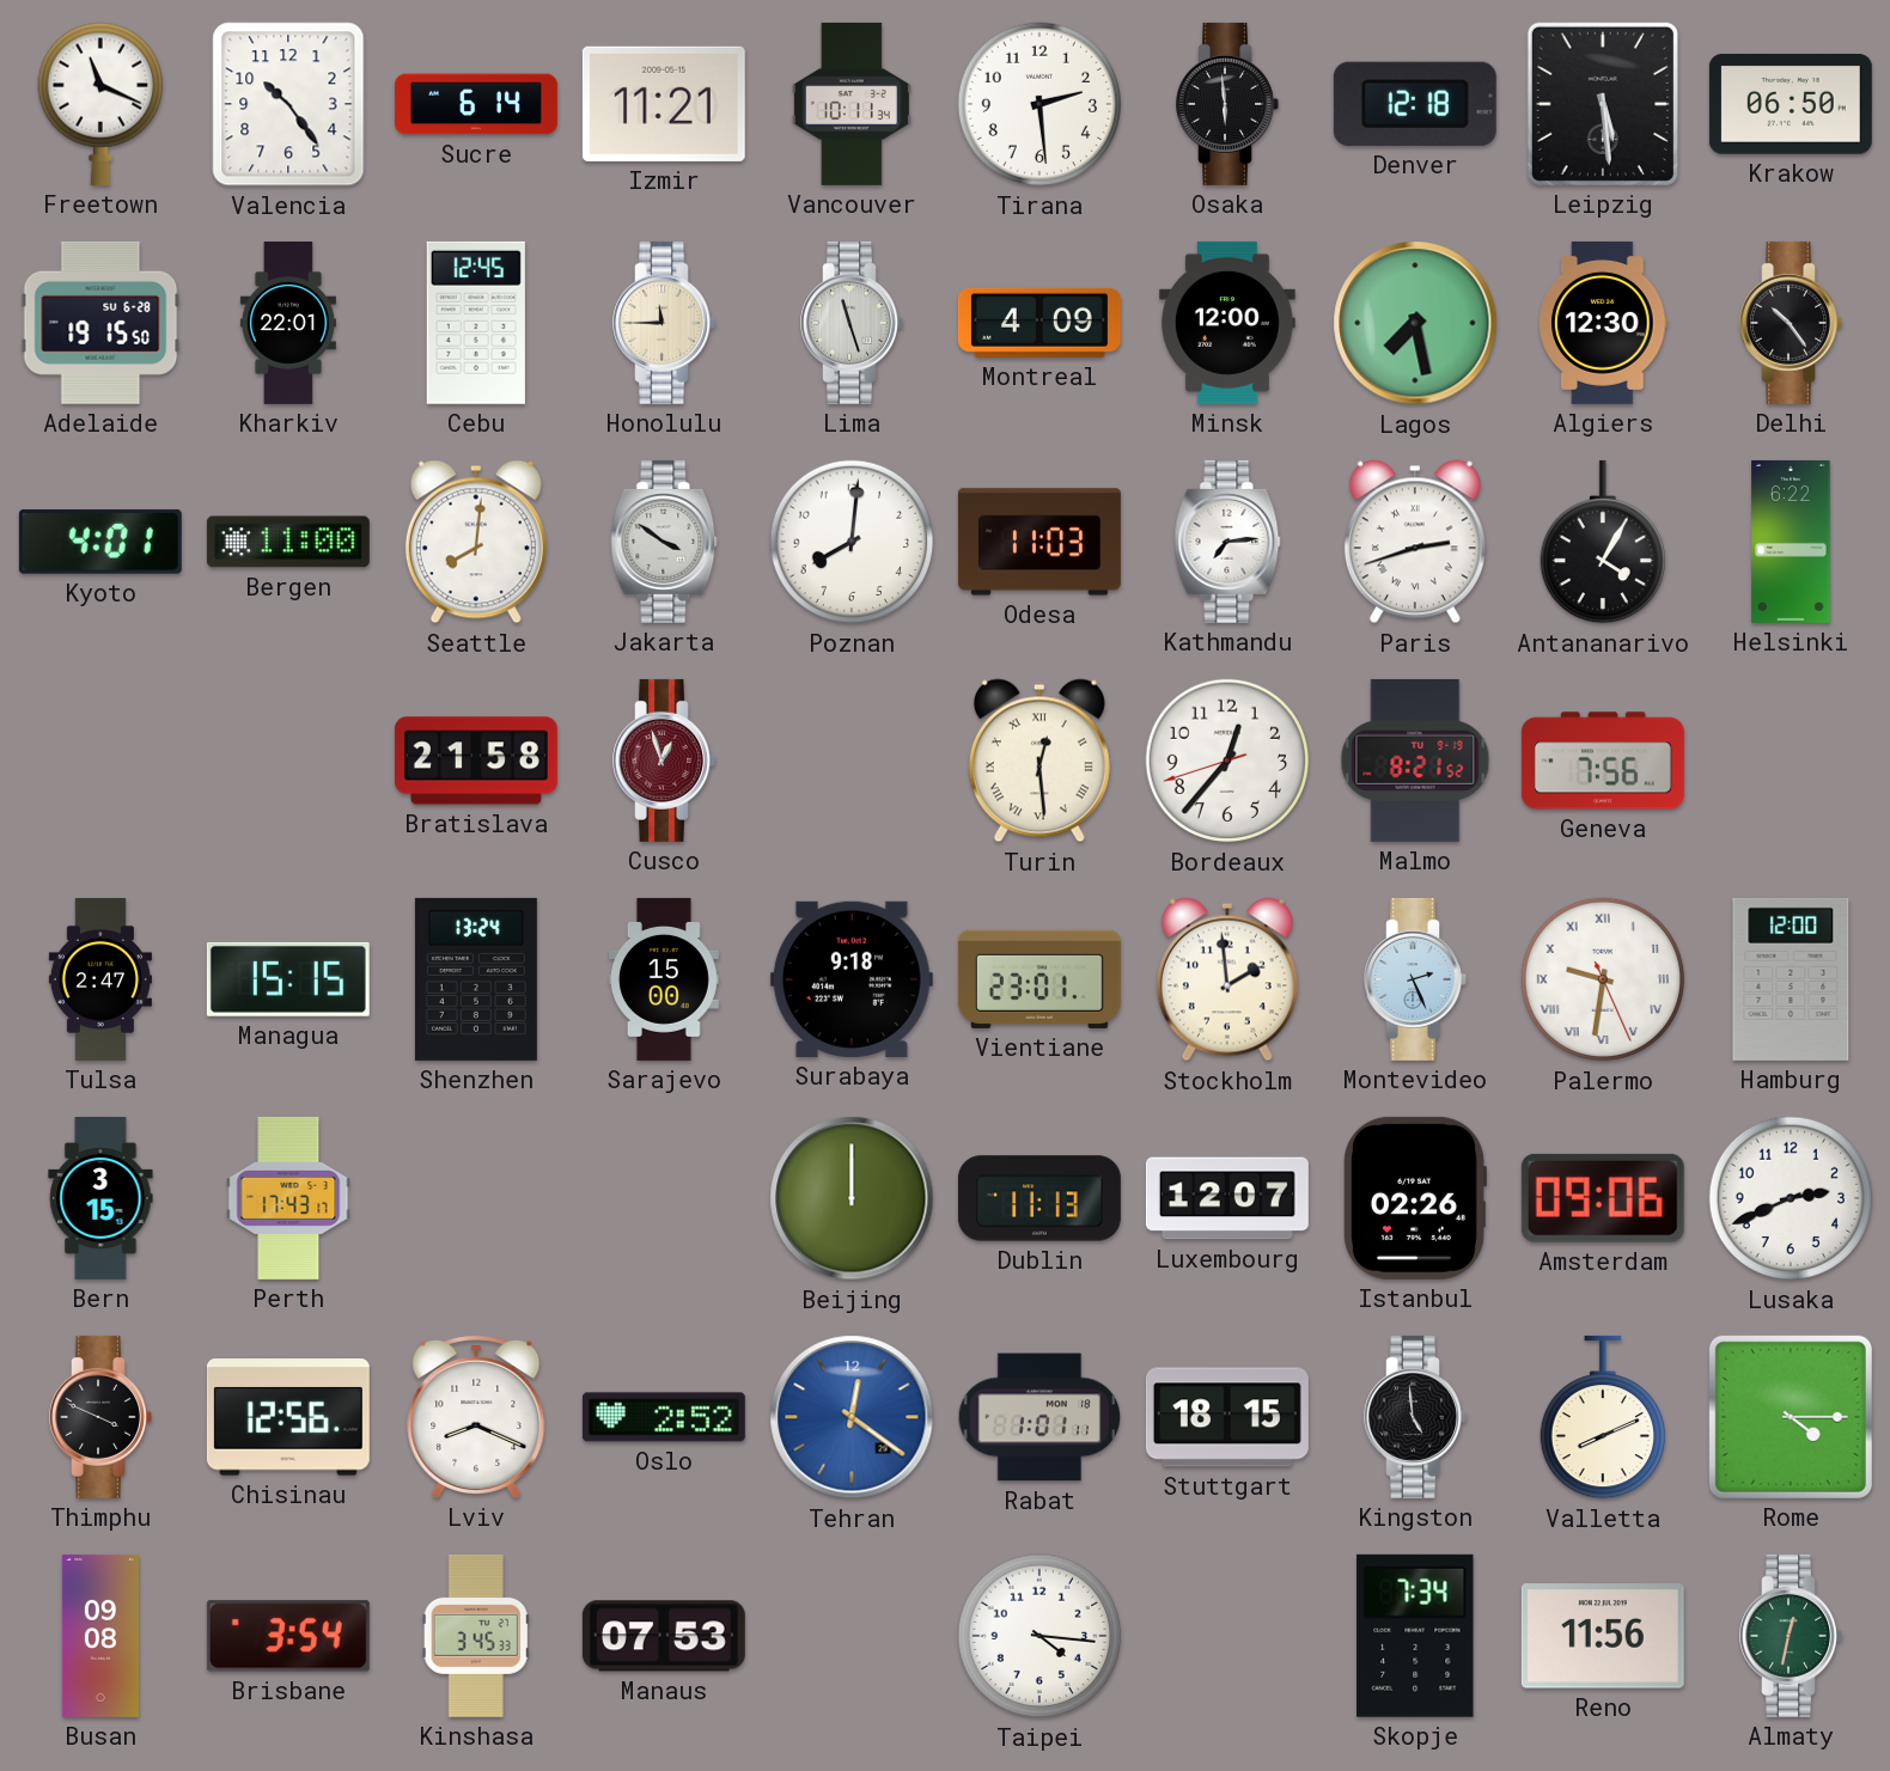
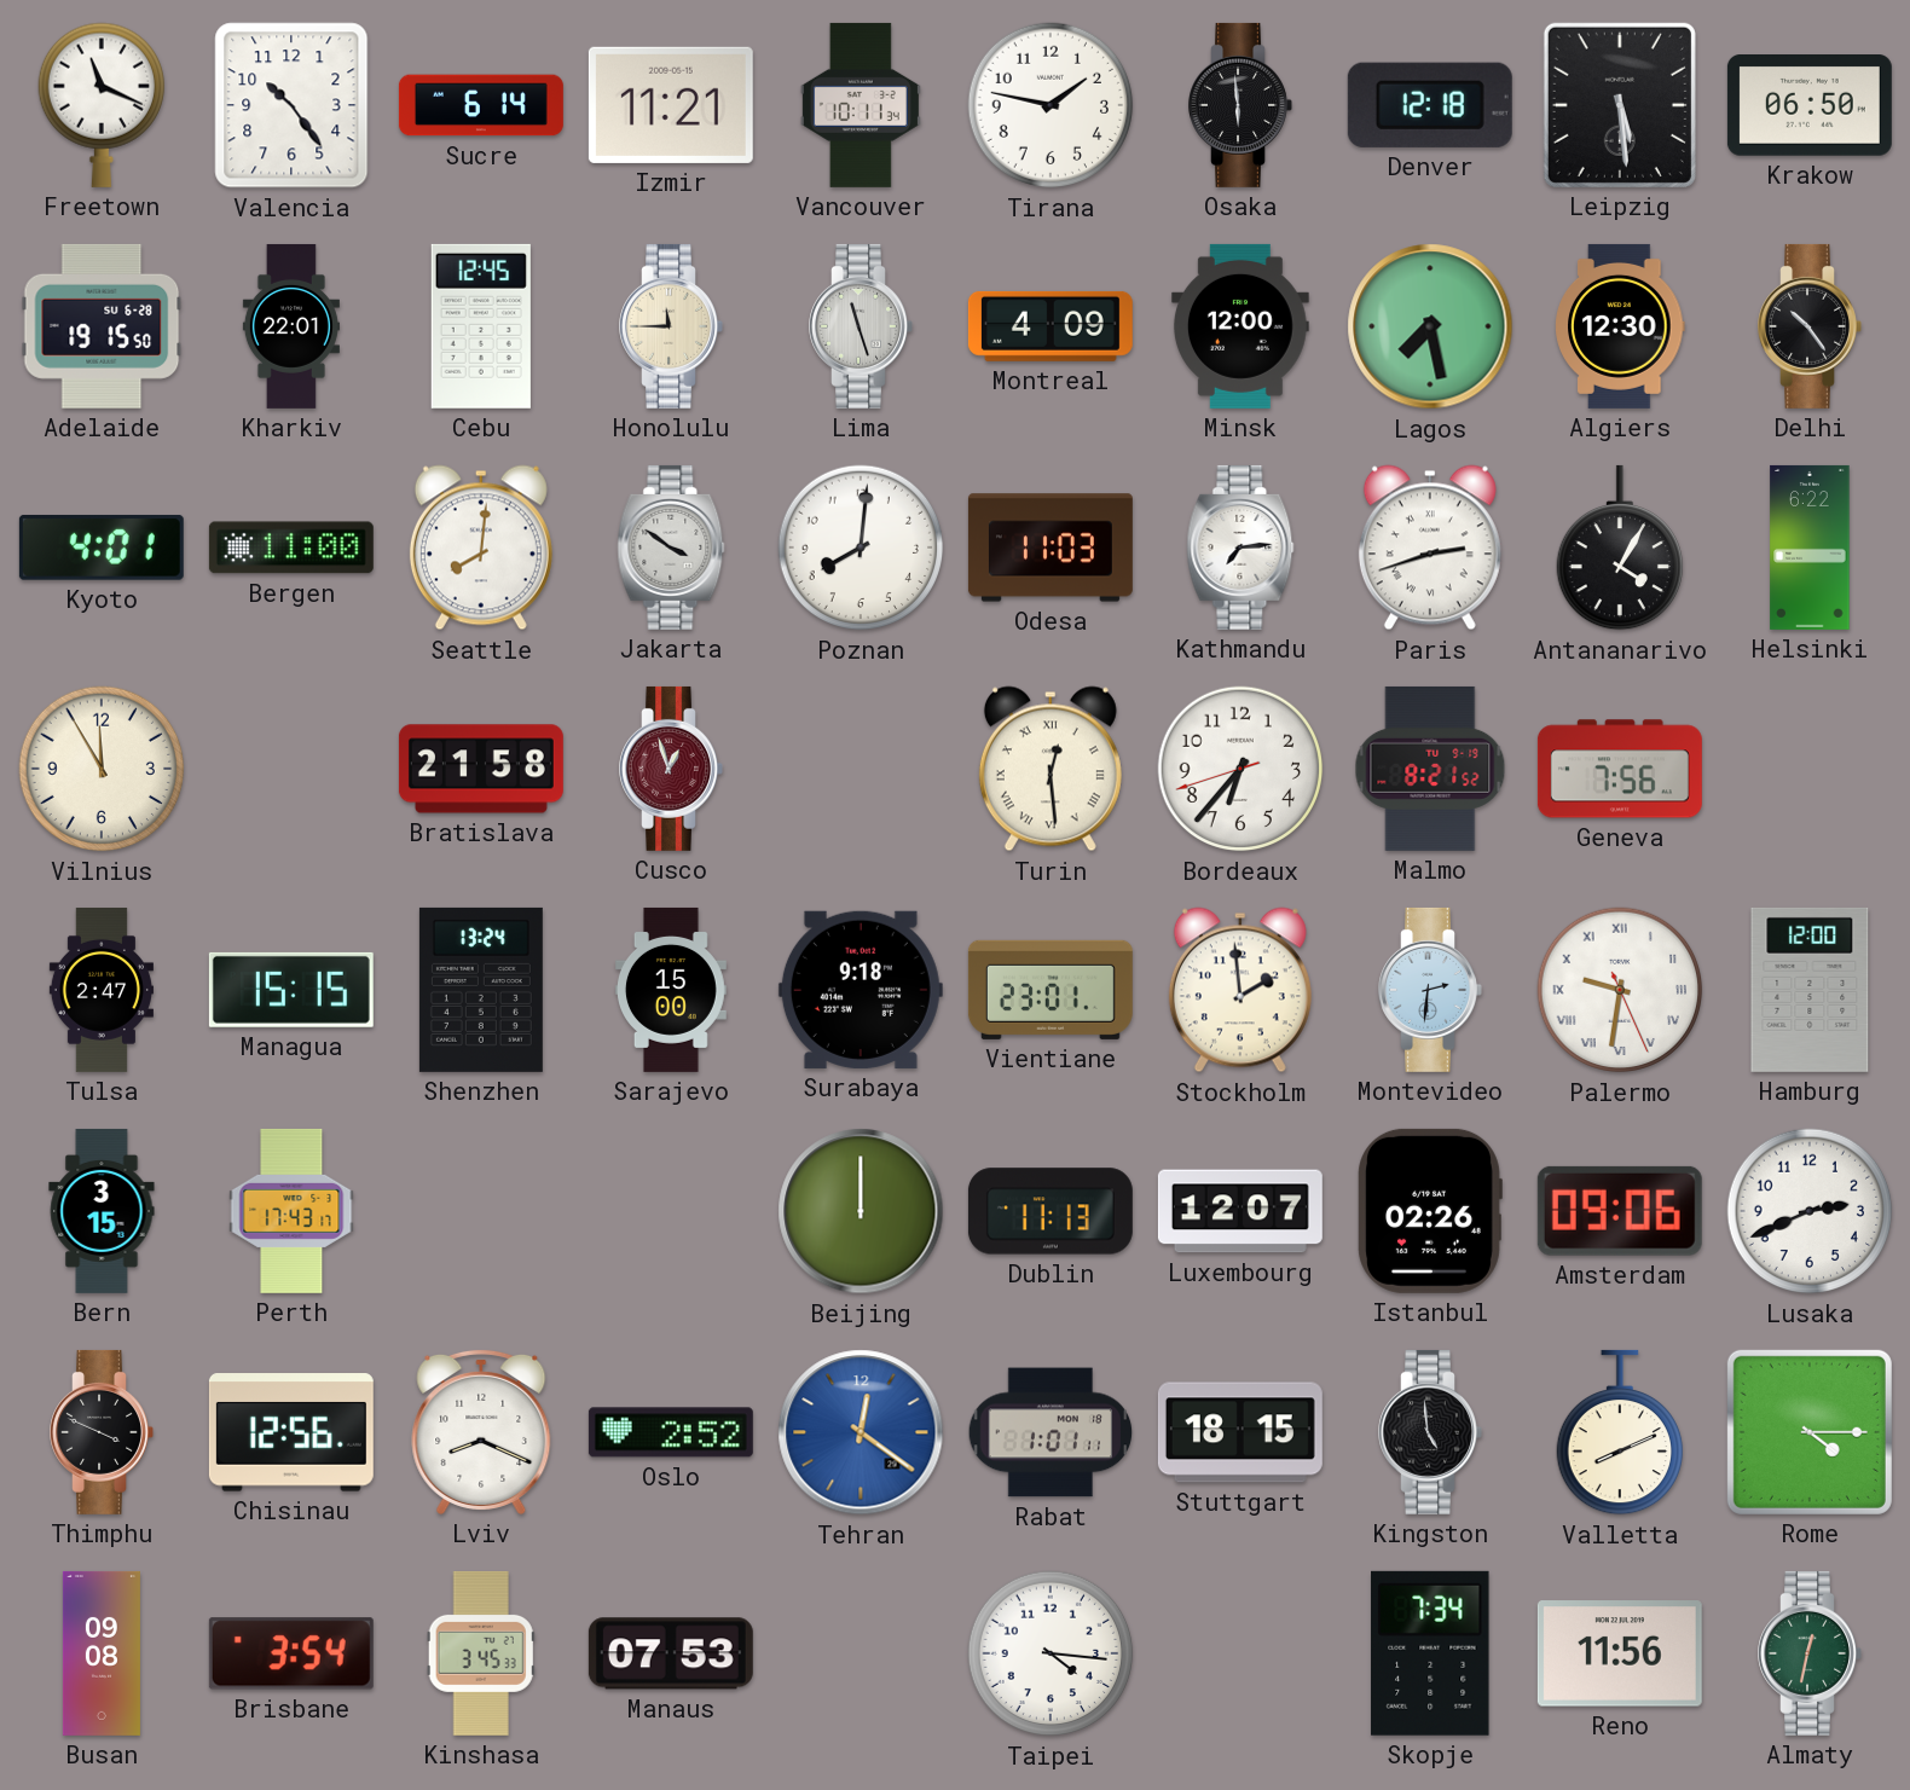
Tirana: 2:29 -> 1:47
Vilnius: none -> 11:55
Bordeaux: 12:36 -> 6:36
Montevideo: 2:26 -> 2:31
